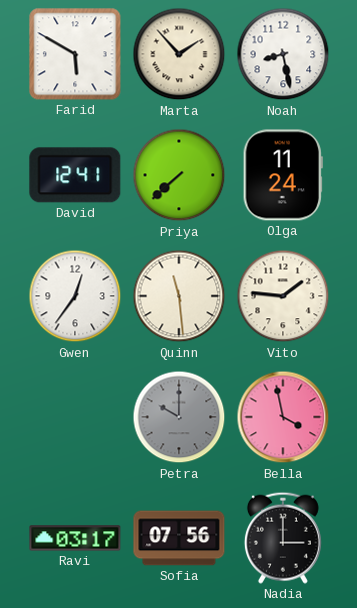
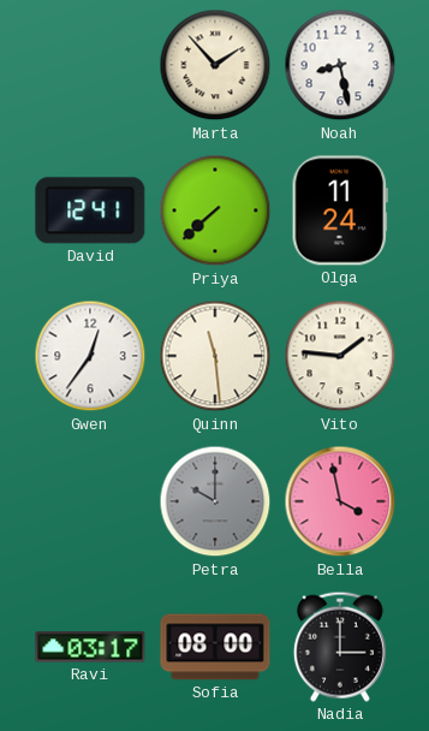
Farid: 5:50 -> none
Sofia: 07:56 -> 08:00
